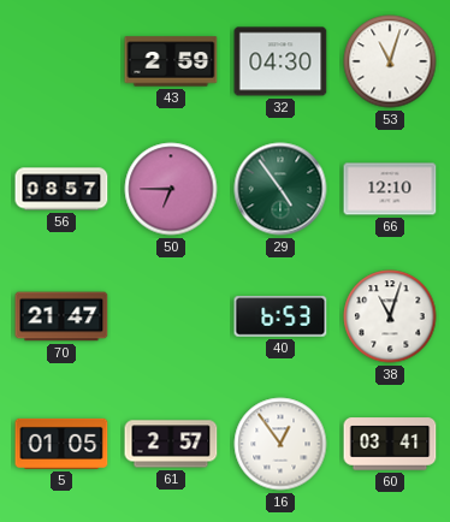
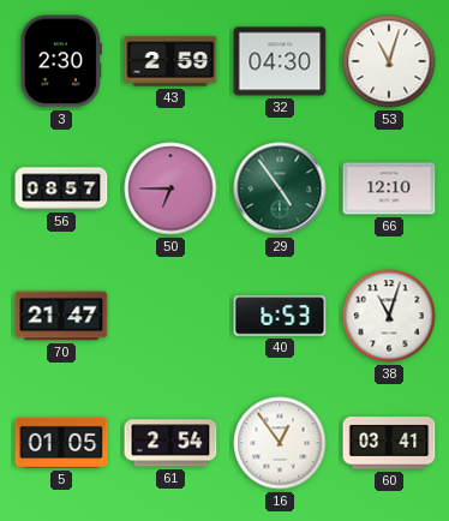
3: none -> 2:30
61: 2:57 -> 2:54
